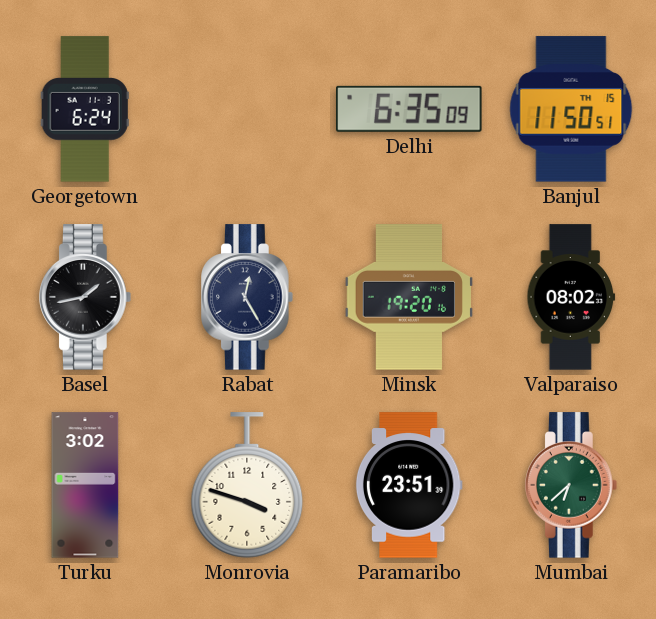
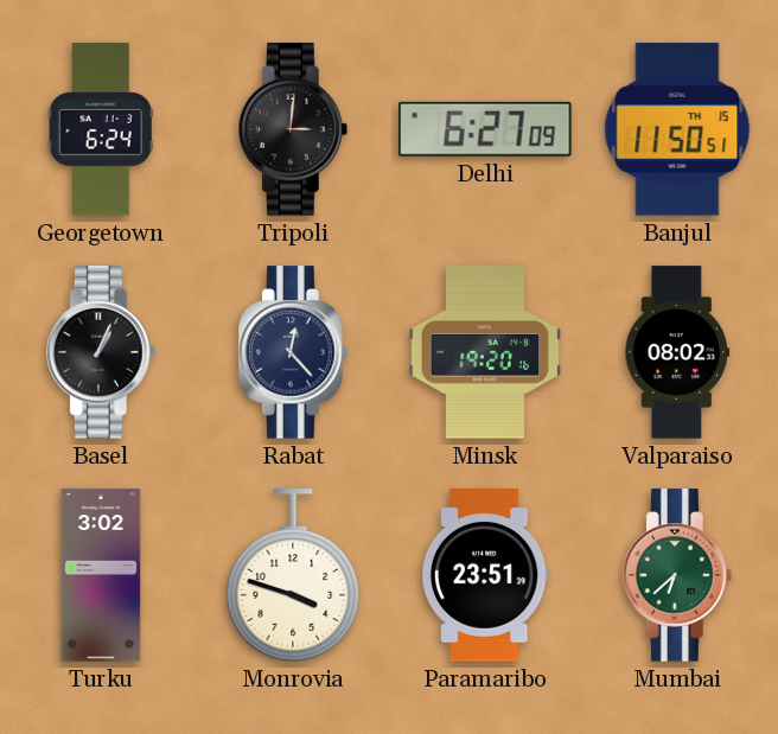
Tripoli: none -> 3:01
Delhi: 6:35 -> 6:27
Basel: 1:43 -> 1:04
Rabat: 12:25 -> 12:23
